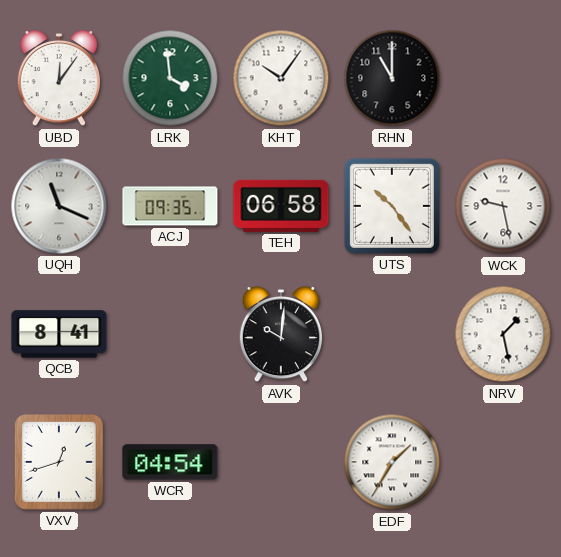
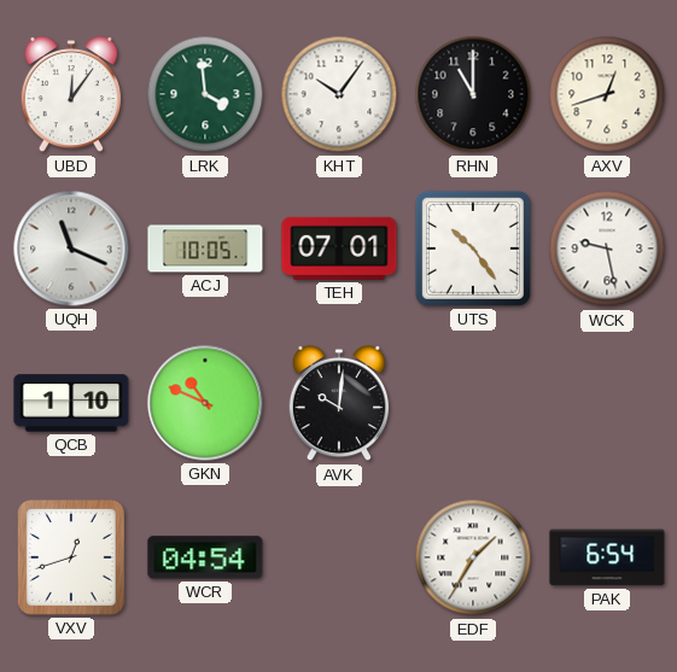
AXV: none -> 12:42
ACJ: 09:35 -> 10:05
TEH: 06:58 -> 07:01
QCB: 8:41 -> 1:10
GKN: none -> 10:49
NRV: 1:28 -> none
PAK: none -> 6:54
